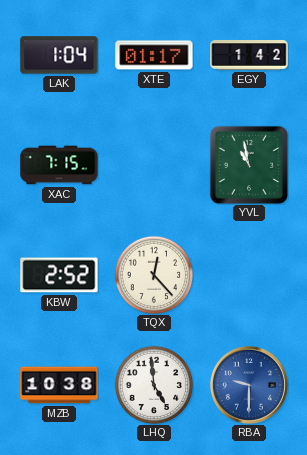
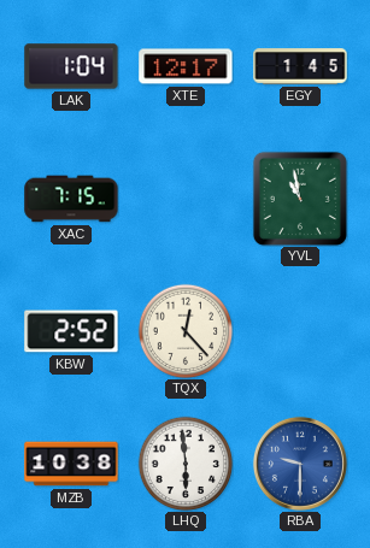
XTE: 01:17 -> 12:17
EGY: 1:42 -> 1:45
LHQ: 4:59 -> 5:59
